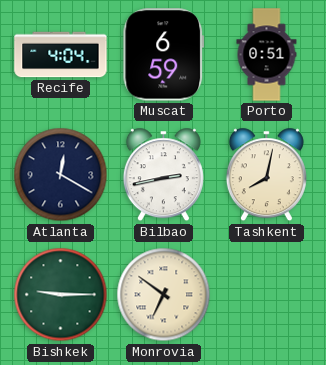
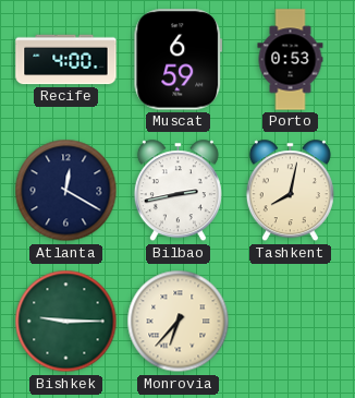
Recife: 4:04 -> 4:00
Porto: 0:51 -> 0:53
Monrovia: 6:51 -> 6:37
